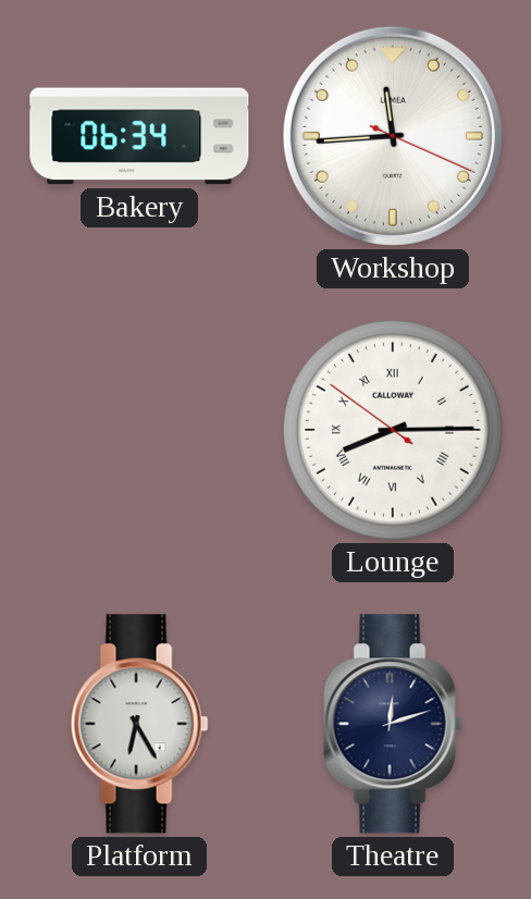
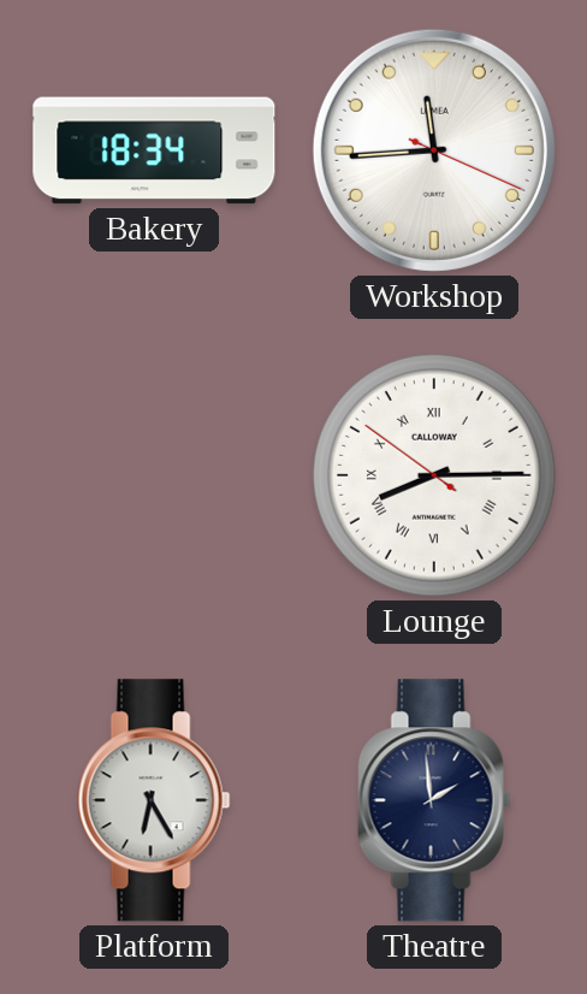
Bakery: 06:34 -> 18:34
Theatre: 12:12 -> 1:59
